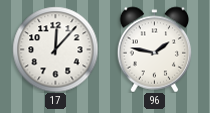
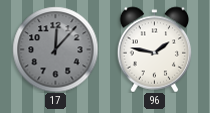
17 dial: white -> grey
